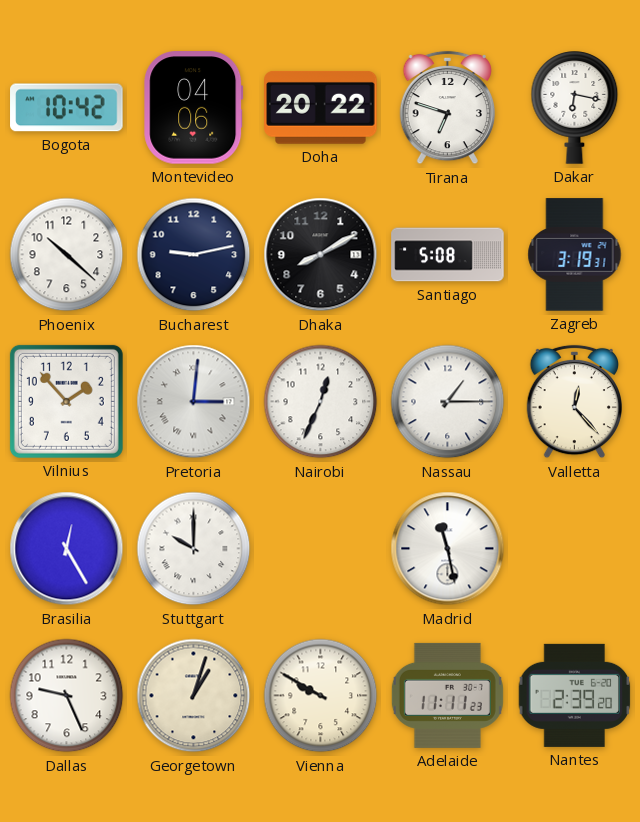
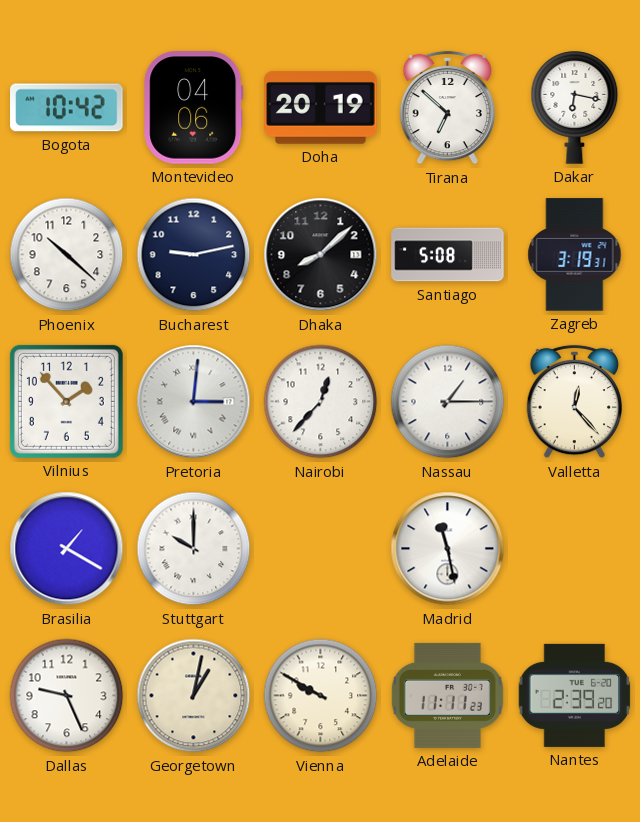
Doha: 20:22 -> 20:19
Tirana: 6:48 -> 6:52
Dhaka: 8:10 -> 8:08
Nairobi: 12:34 -> 12:37
Brasilia: 12:25 -> 1:20
Georgetown: 1:03 -> 1:02
